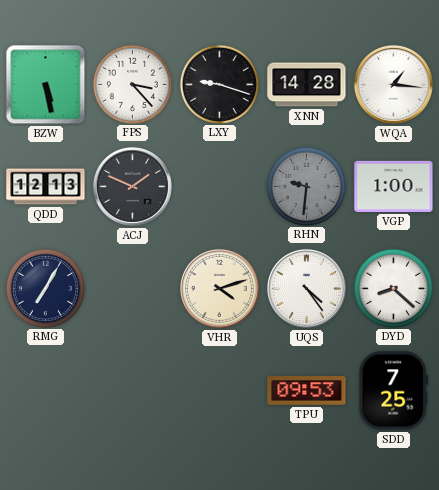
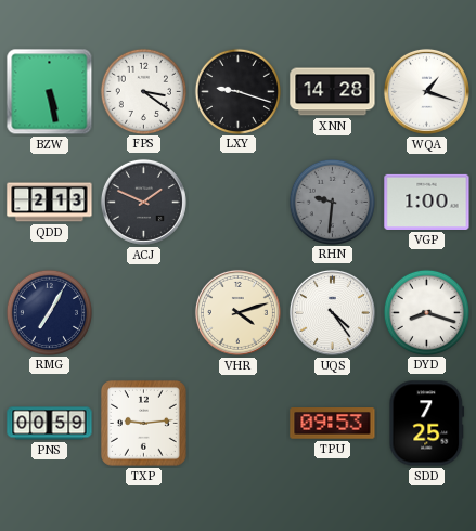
FPS: 3:23 -> 3:21
WQA: 1:16 -> 1:18
QDD: 12:13 -> 2:13
DYD: 8:22 -> 8:18
PNS: none -> 00:59
TXP: none -> 9:14
